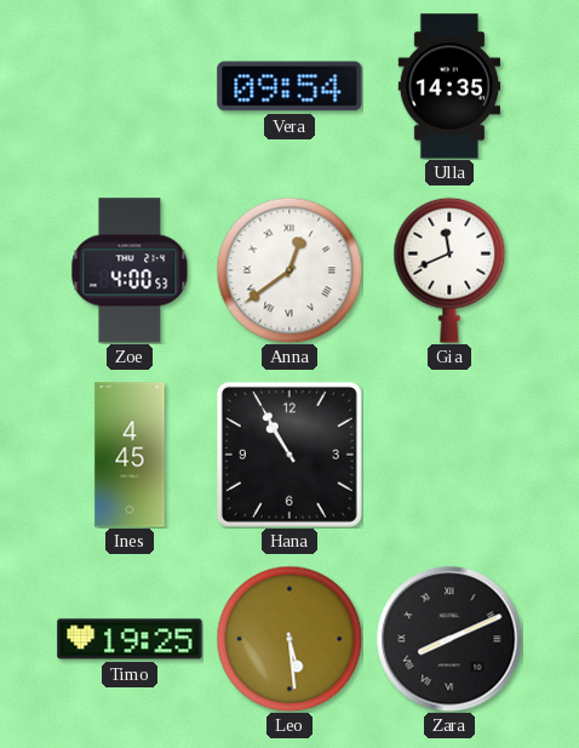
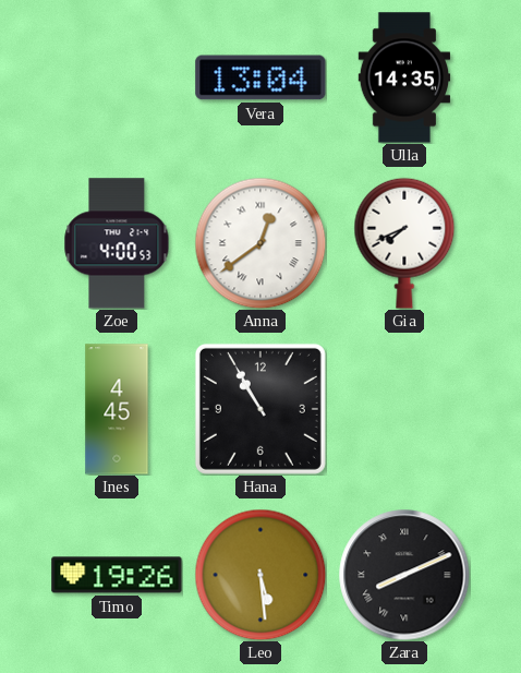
Vera: 09:54 -> 13:04
Gia: 11:41 -> 7:41
Timo: 19:25 -> 19:26
